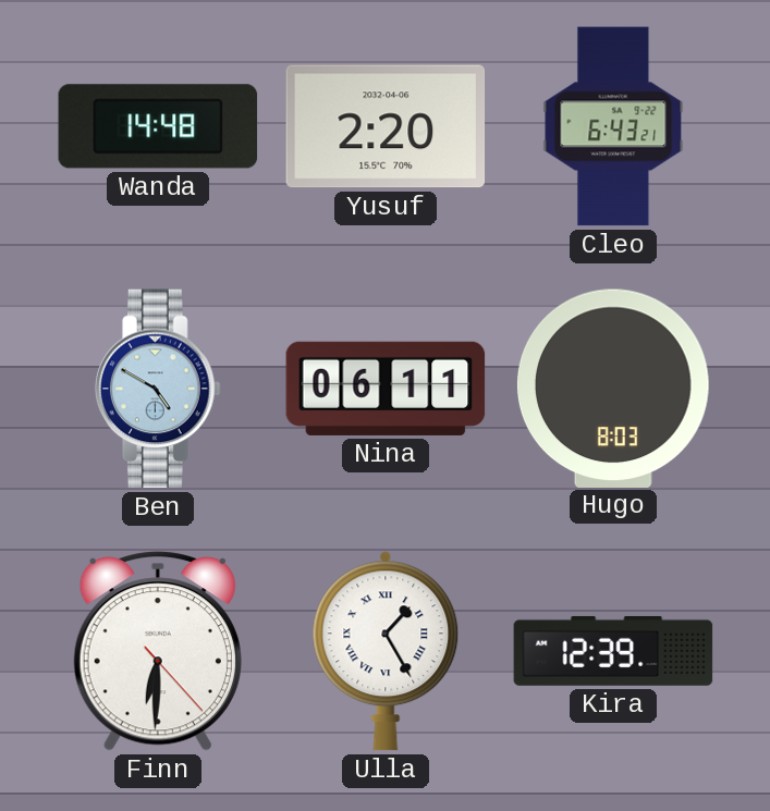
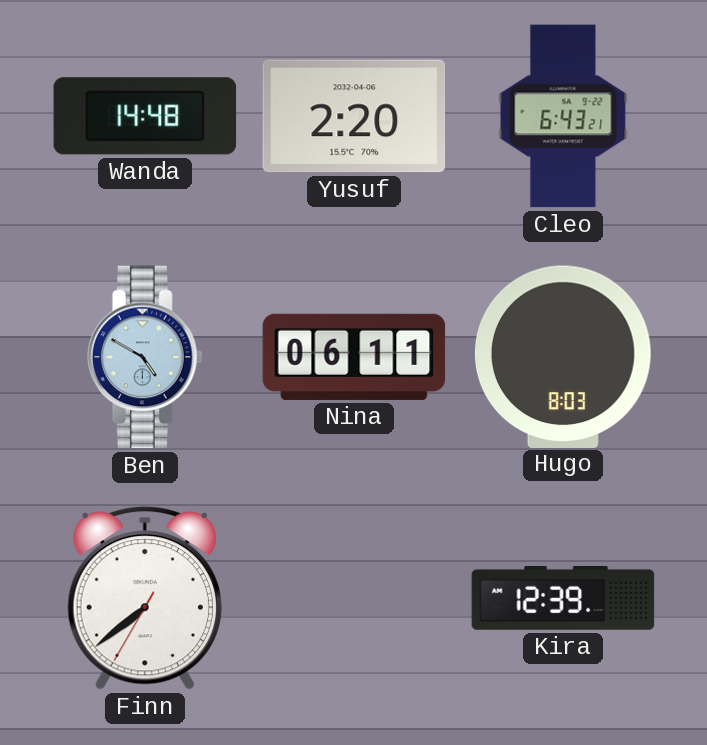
Finn: 6:30 -> 7:38
Ulla: 1:25 -> none
